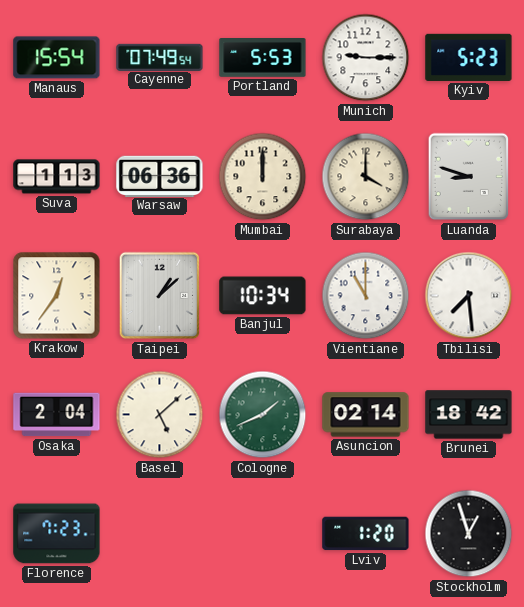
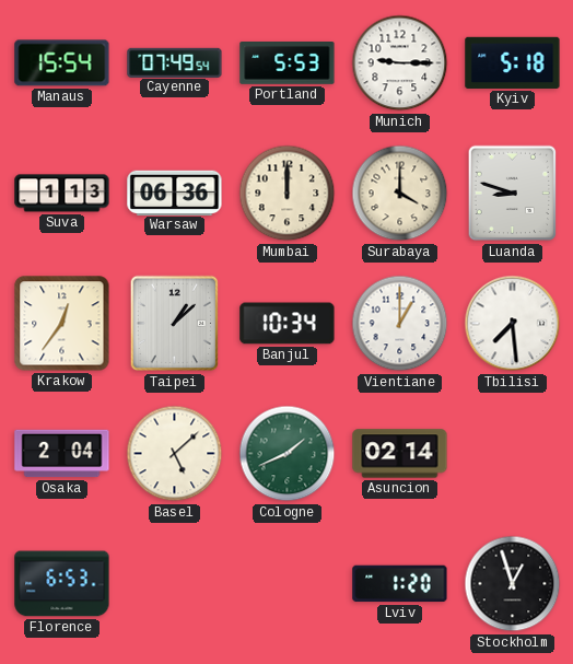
Kyiv: 5:23 -> 5:18
Vientiane: 11:00 -> 1:00
Brunei: 18:42 -> none
Florence: 7:23 -> 6:53
